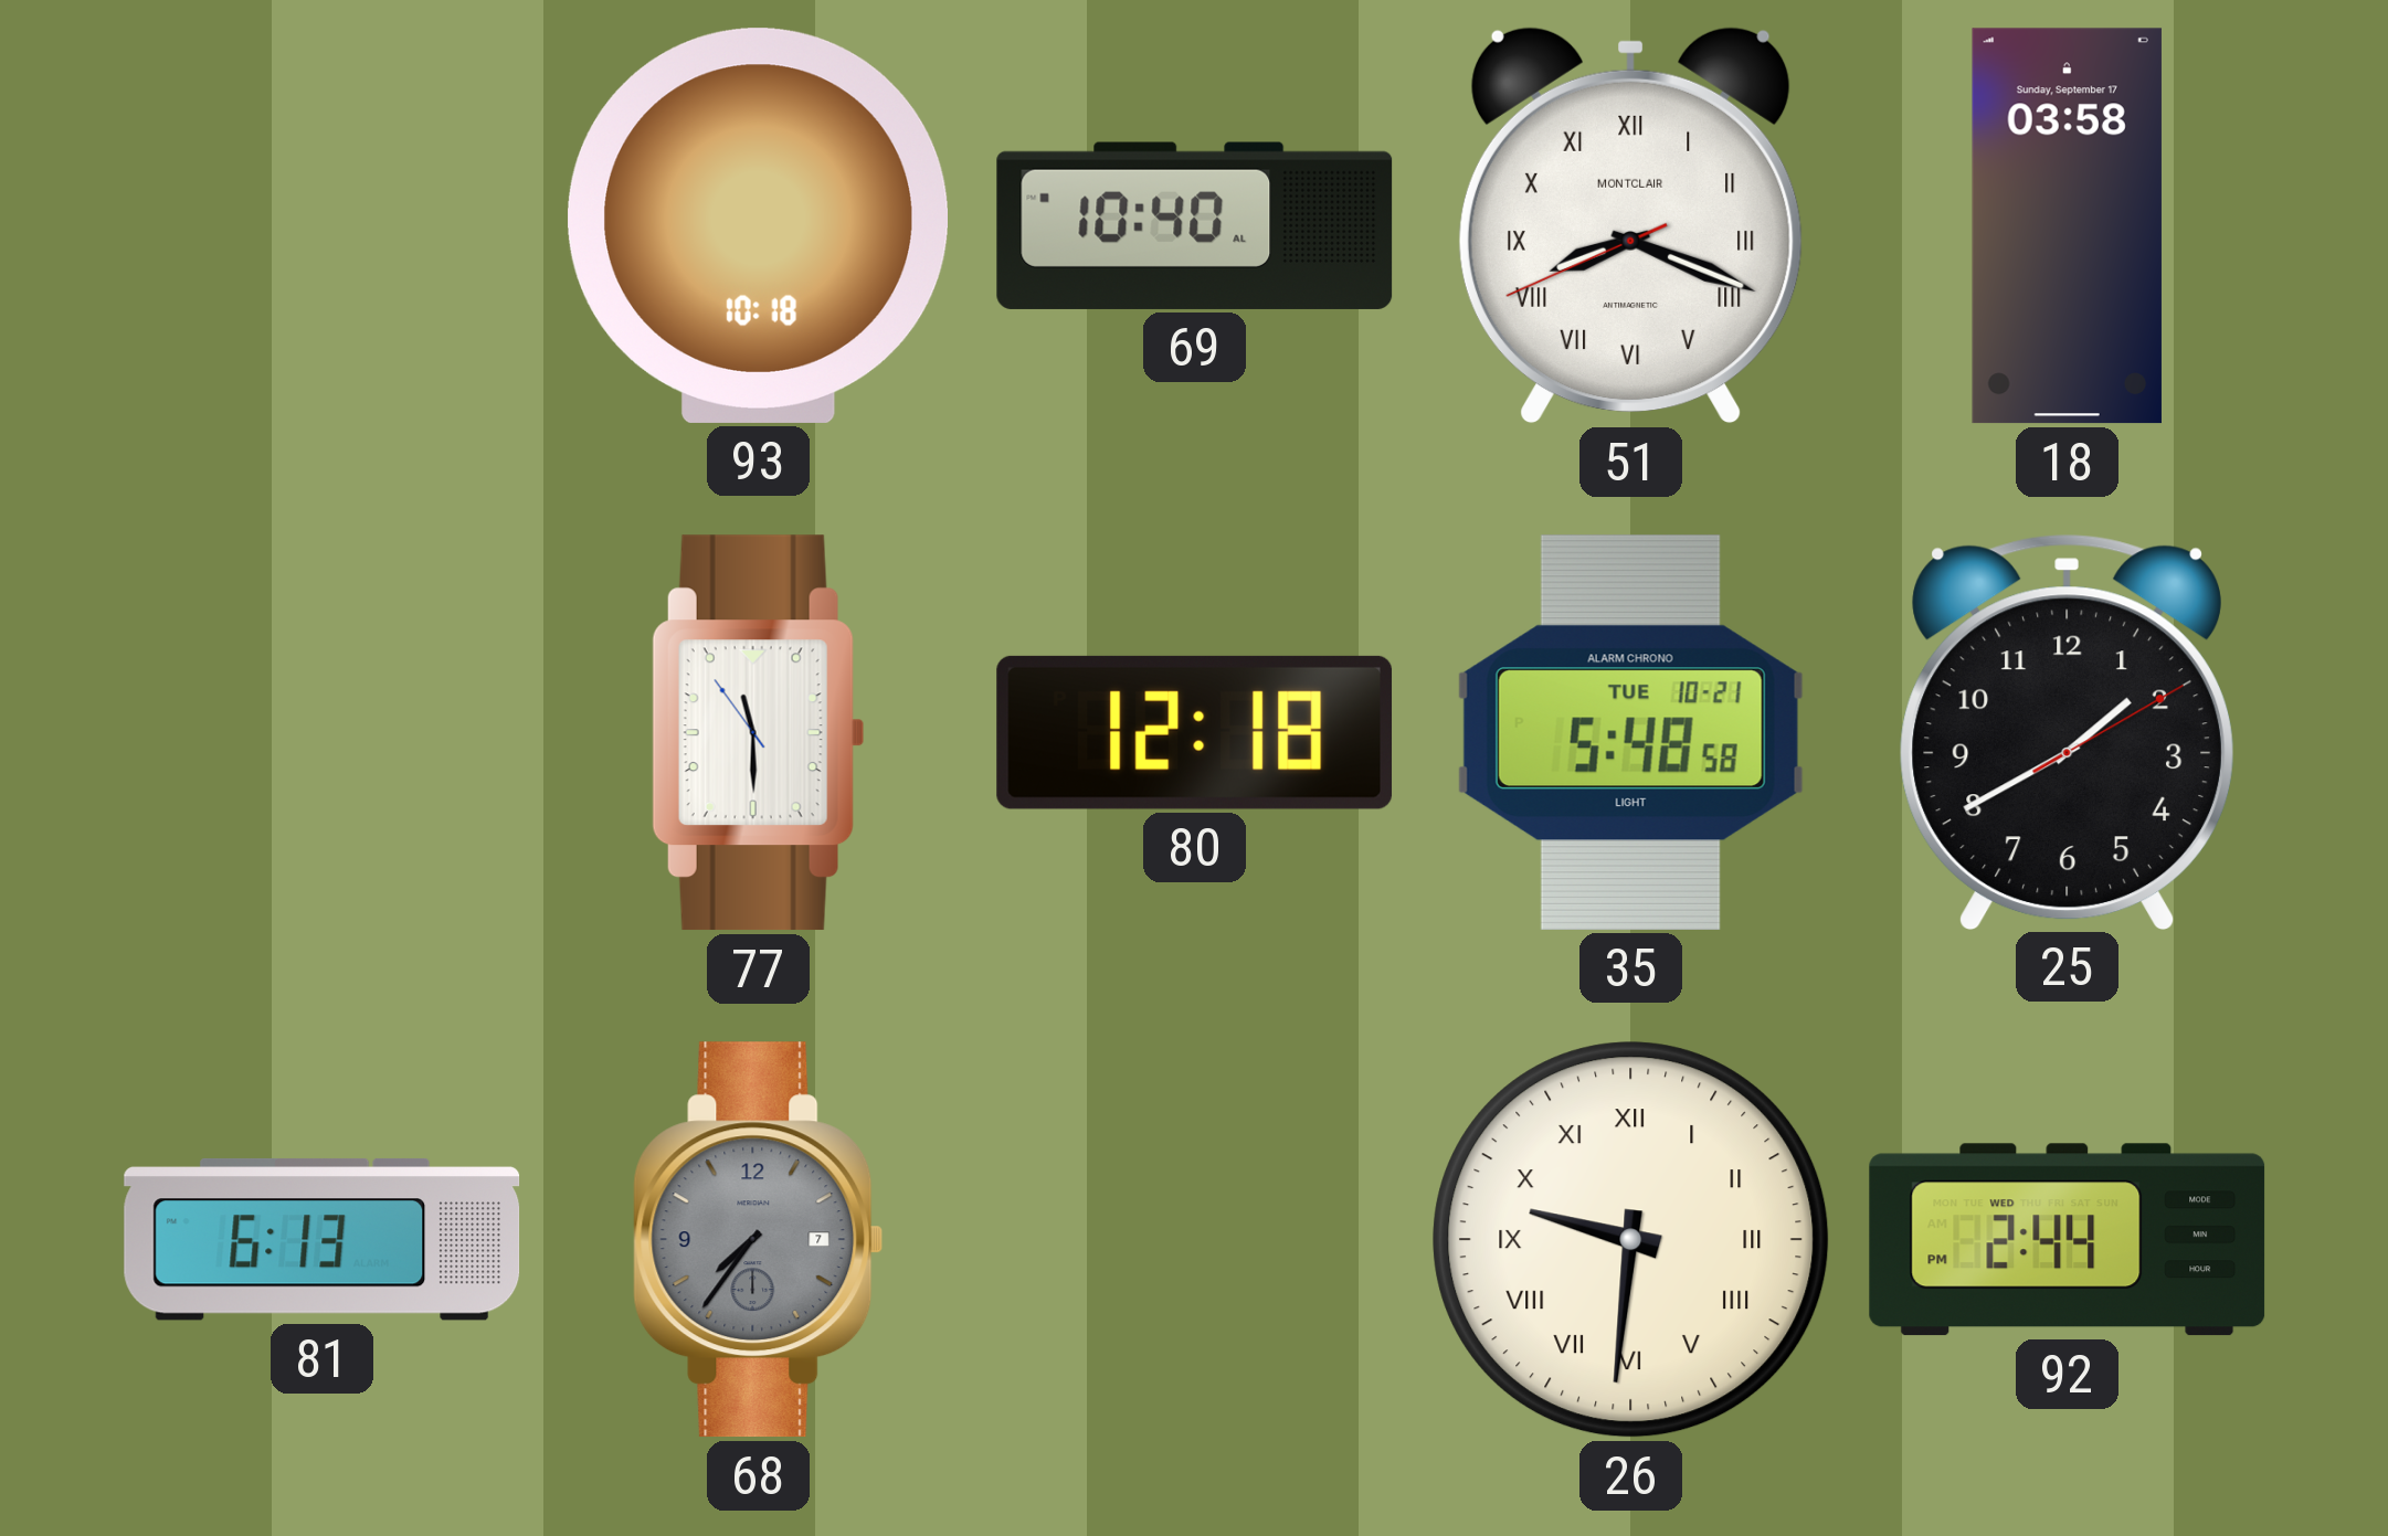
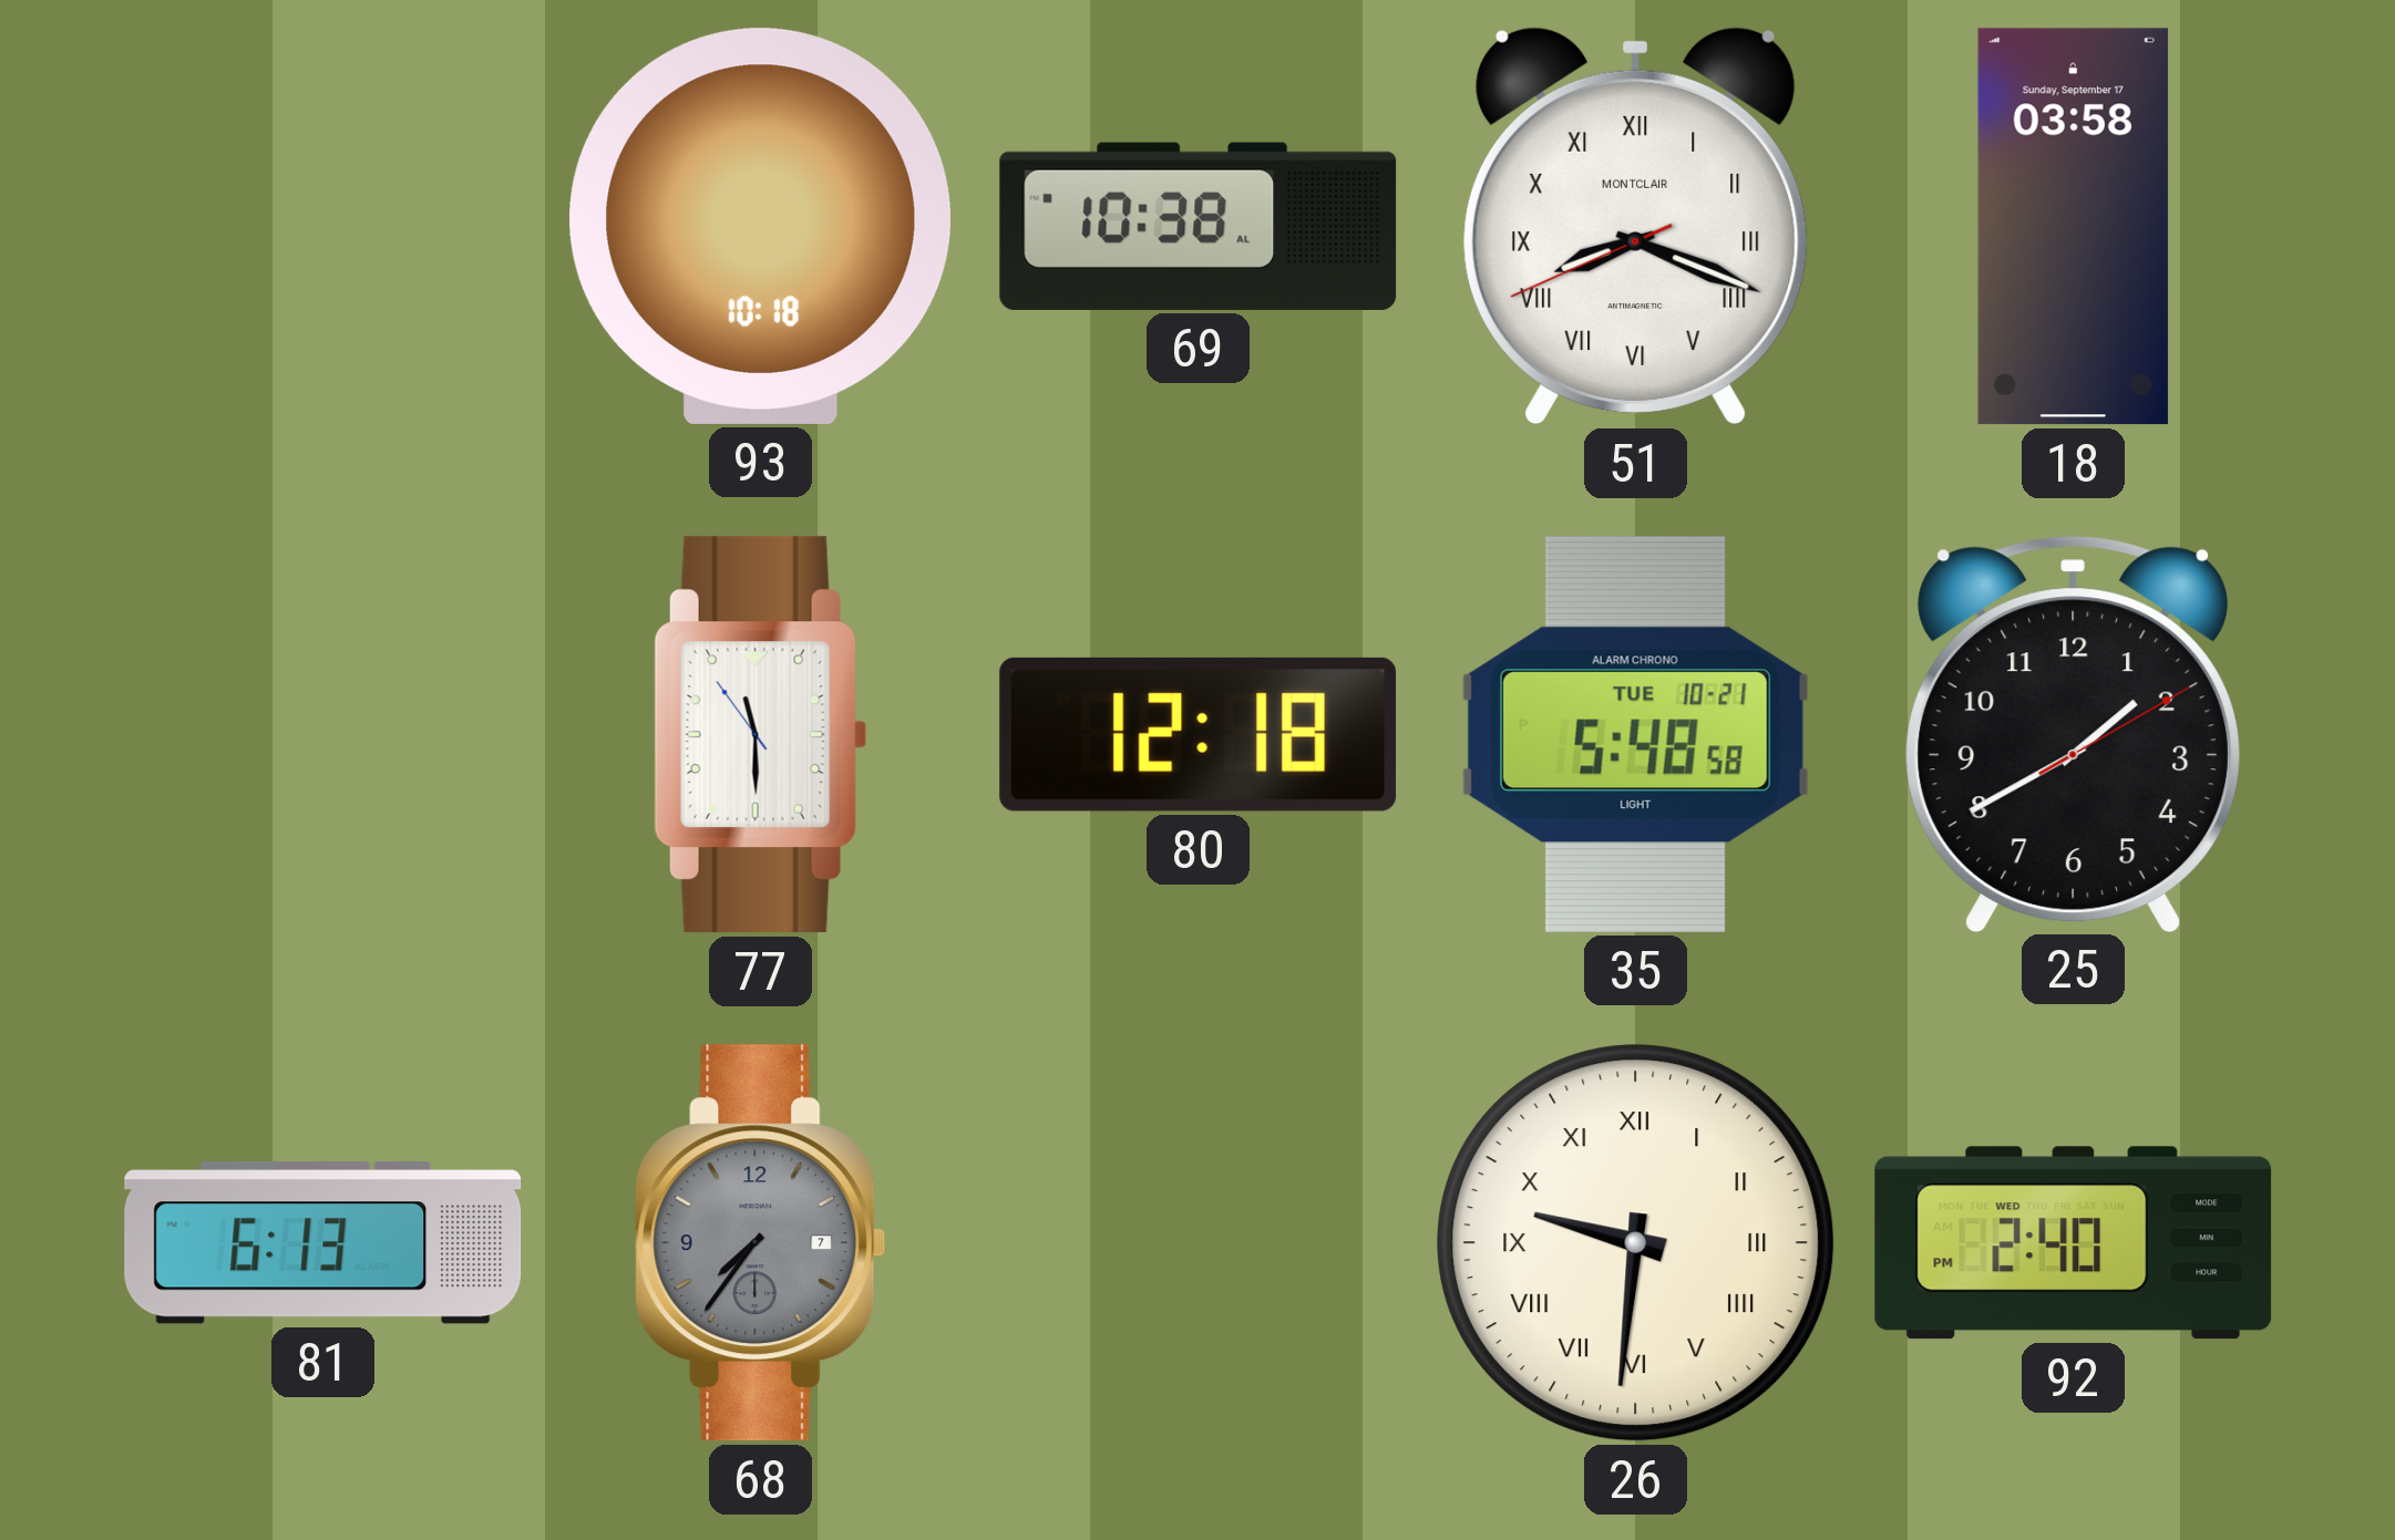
69: 10:40 -> 10:38
92: 2:44 -> 2:40
